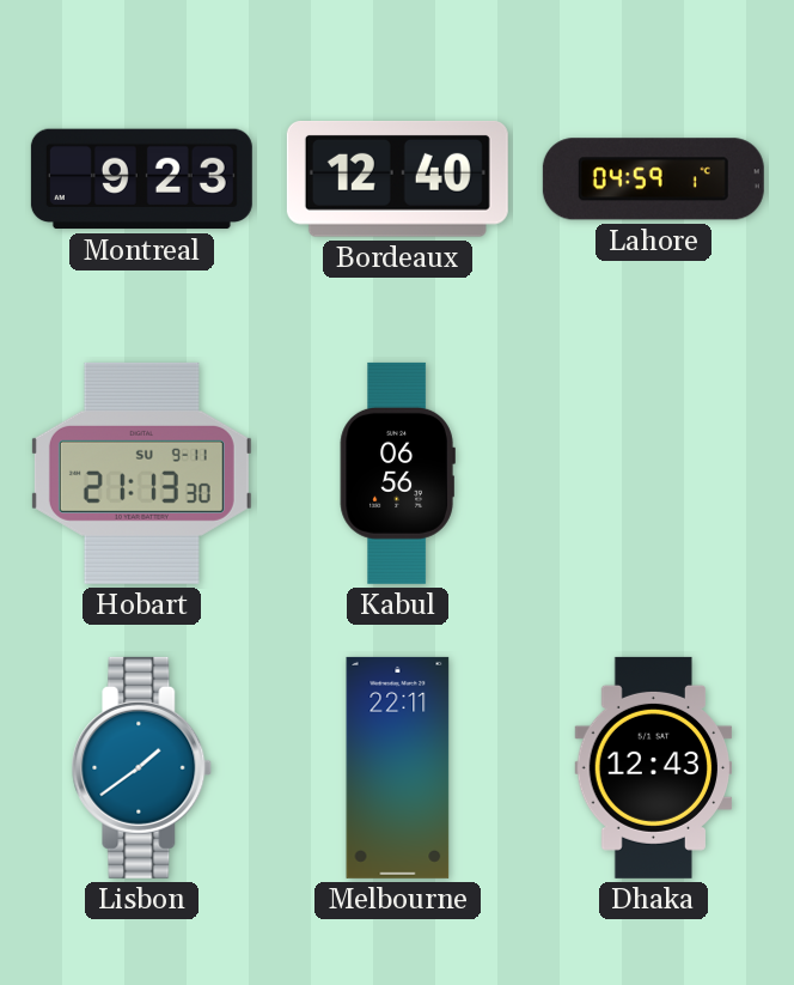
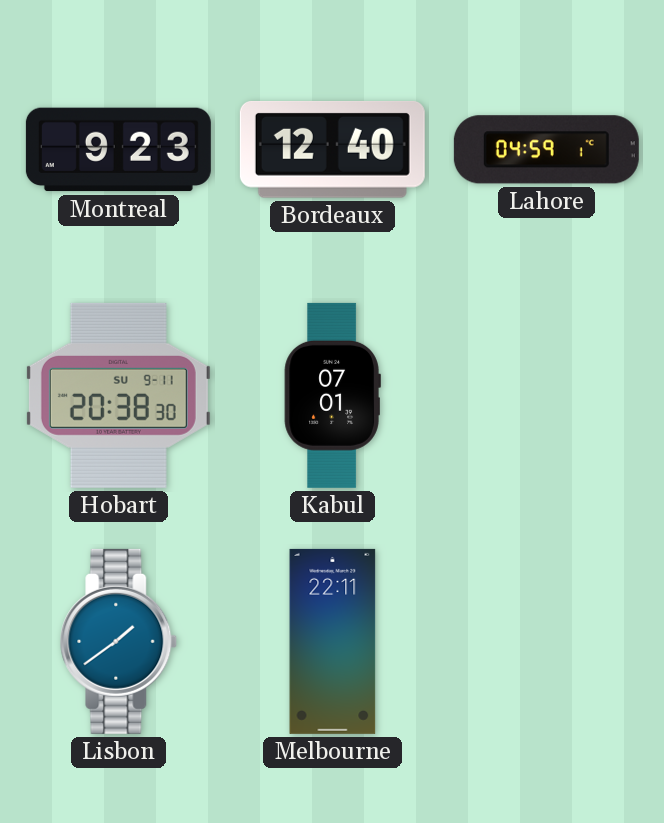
Hobart: 21:13 -> 20:38
Kabul: 06:56 -> 07:01
Dhaka: 12:43 -> none
